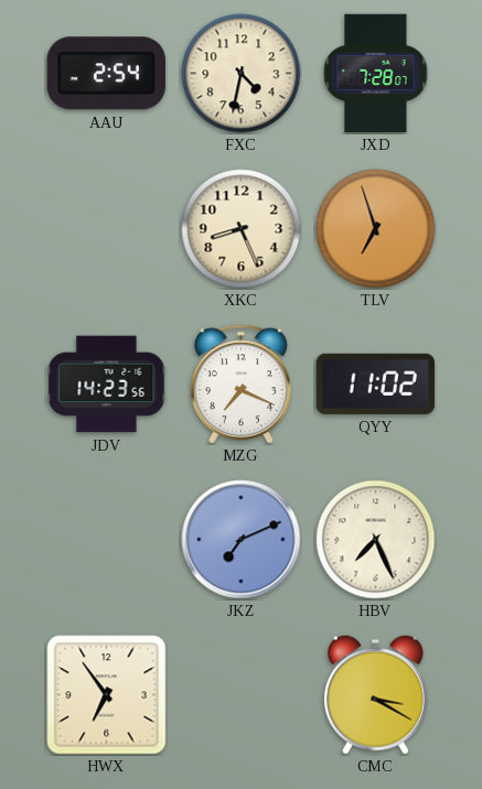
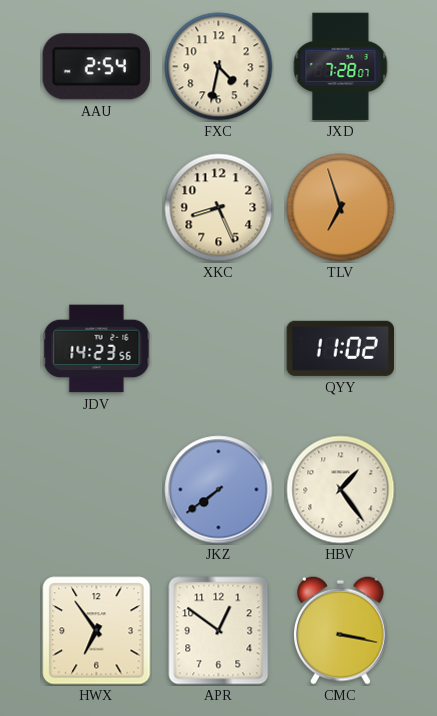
MZG: 7:19 -> none
JKZ: 7:11 -> 7:39
HBV: 7:26 -> 1:24
APR: none -> 12:51
CMC: 3:20 -> 3:17
